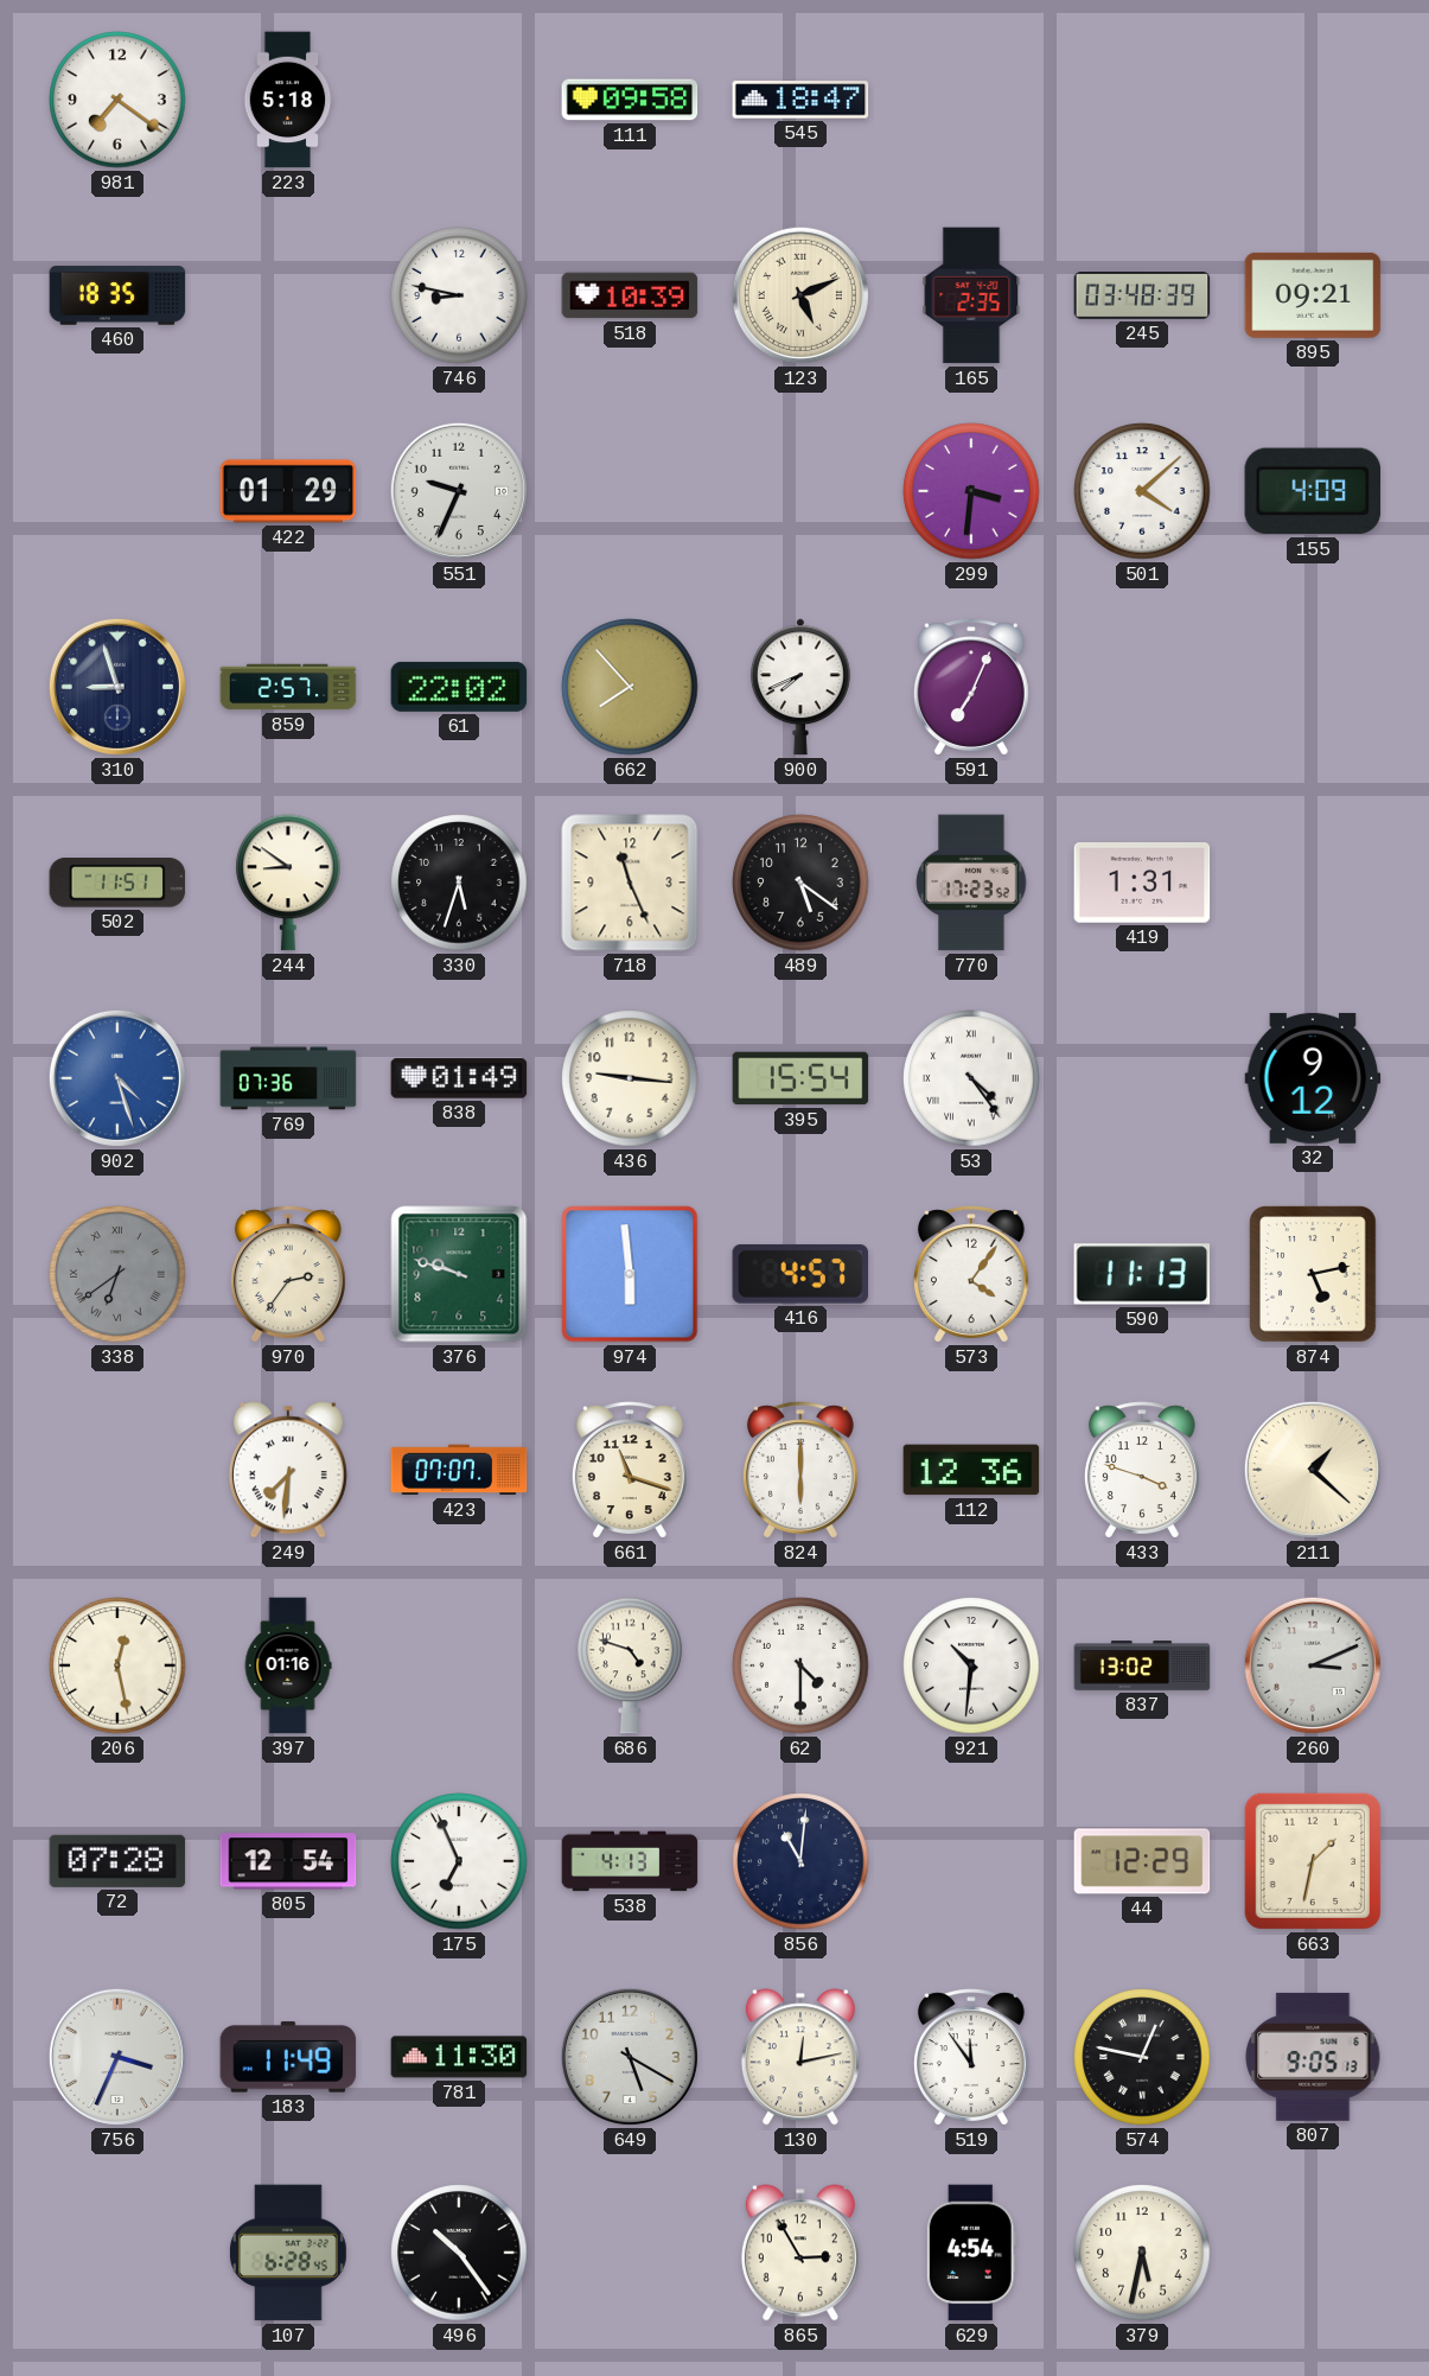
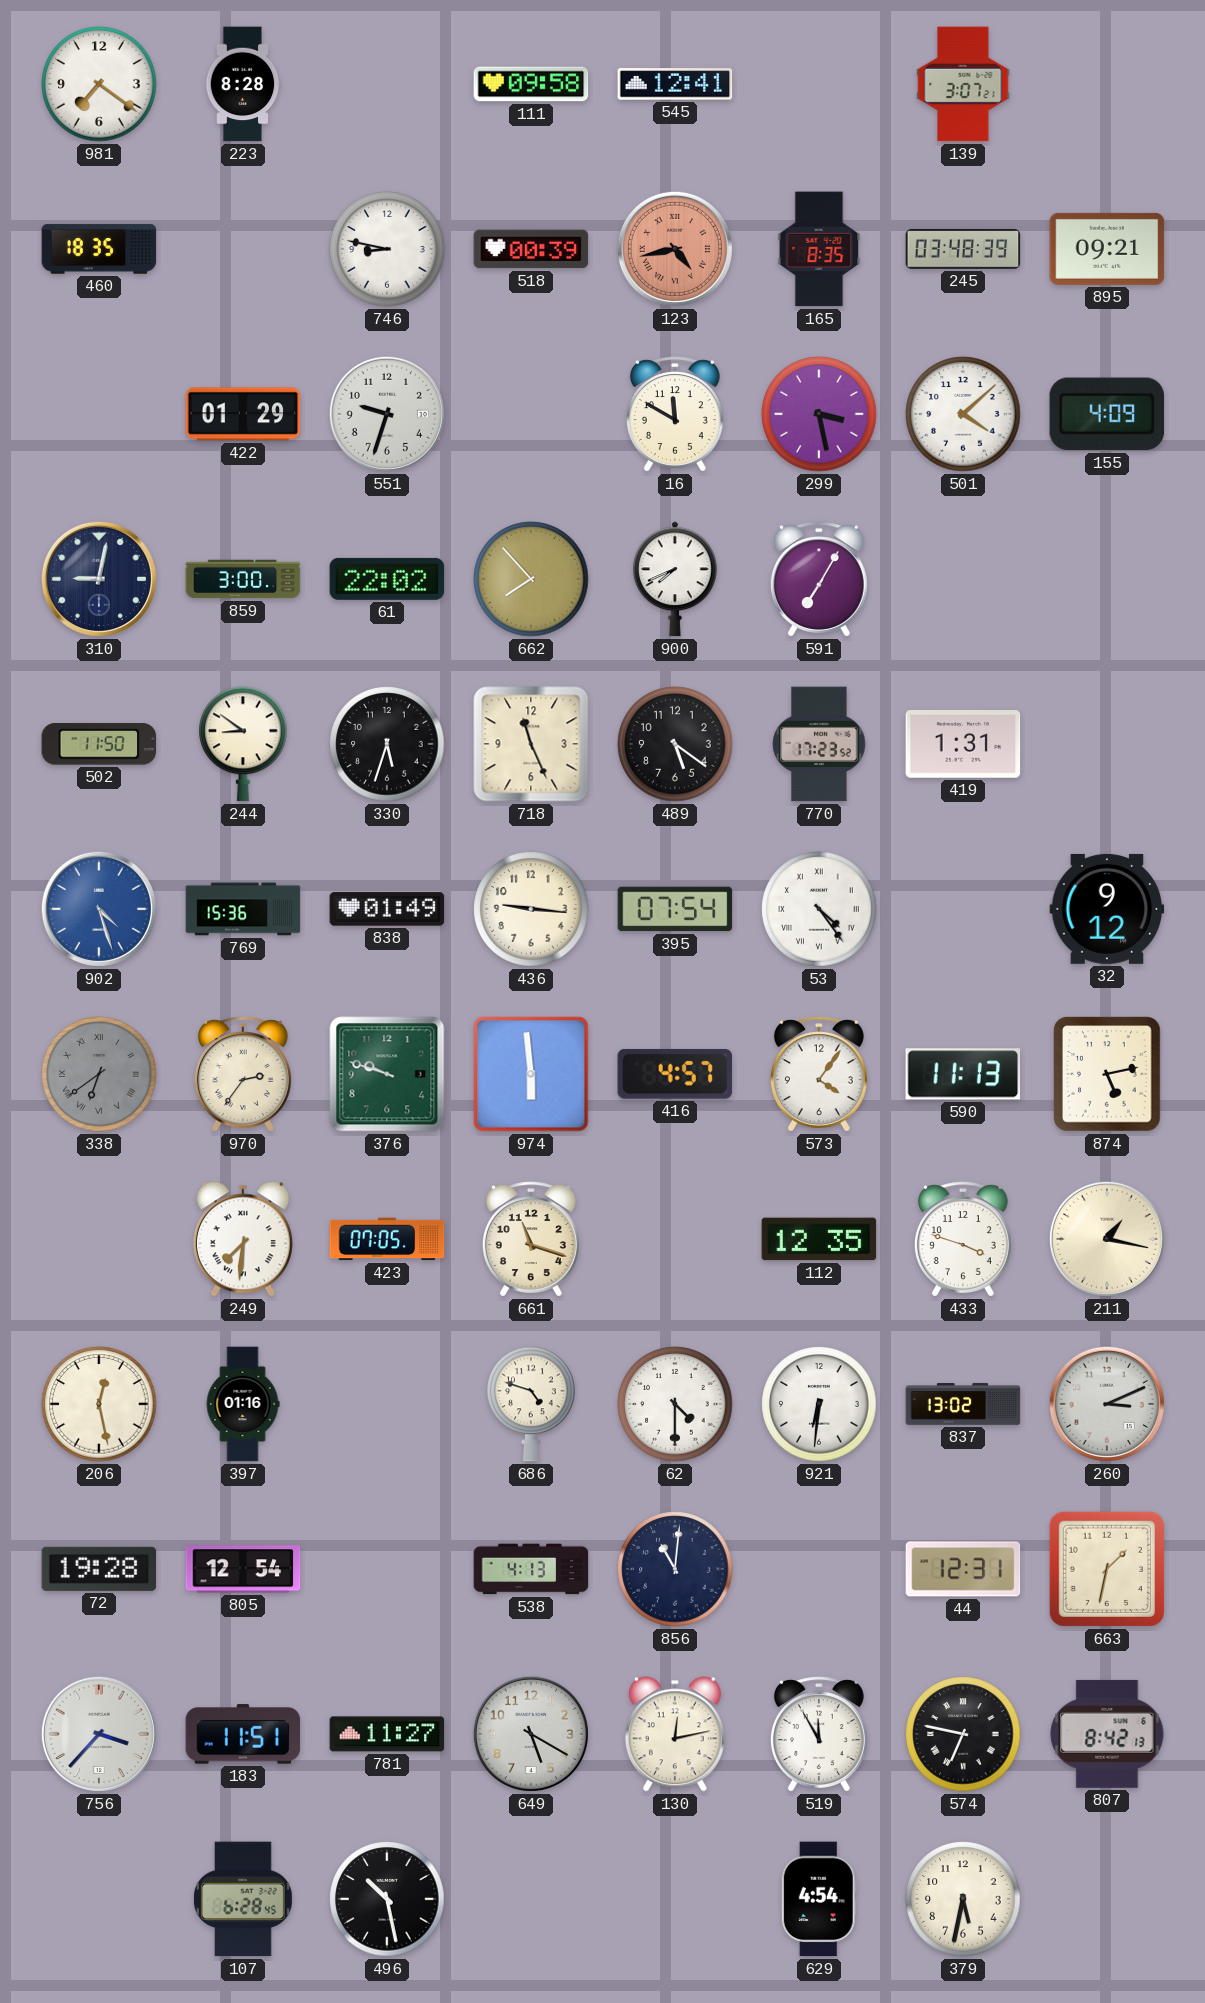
223: 5:18 -> 8:28
545: 18:47 -> 12:41
139: none -> 3:07
518: 10:39 -> 00:39
123: 5:11 -> 4:43
123 dial: cream -> salmon
165: 2:35 -> 8:35
551: 9:34 -> 9:33
16: none -> 11:50
299: 3:31 -> 3:28
310: 8:57 -> 9:02
859: 2:57 -> 3:00
591: 7:04 -> 7:05
502: 11:51 -> 11:50
769: 07:36 -> 15:36
395: 15:54 -> 07:54
423: 07:07 -> 07:05
824: 6:00 -> none
112: 12:36 -> 12:35
211: 1:22 -> 1:17
921: 10:31 -> 6:31
72: 07:28 -> 19:28
175: 6:56 -> none
44: 12:29 -> 12:31
756: 3:34 -> 3:37
183: 11:49 -> 11:51
781: 11:30 -> 11:27
519: 11:54 -> 11:55
574: 12:47 -> 6:47
807: 9:05 -> 8:42
496: 10:24 -> 10:28
865: 2:55 -> none
